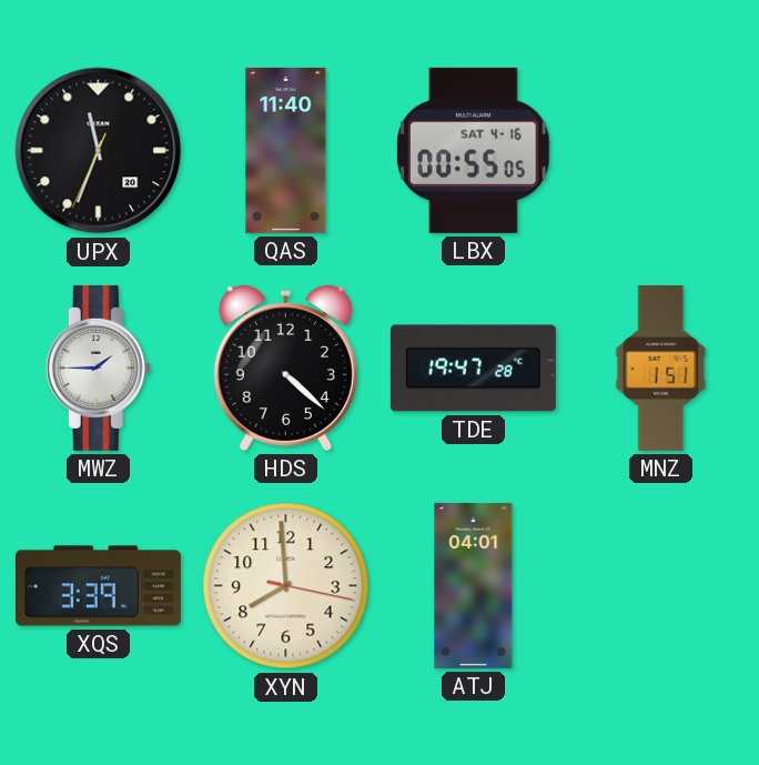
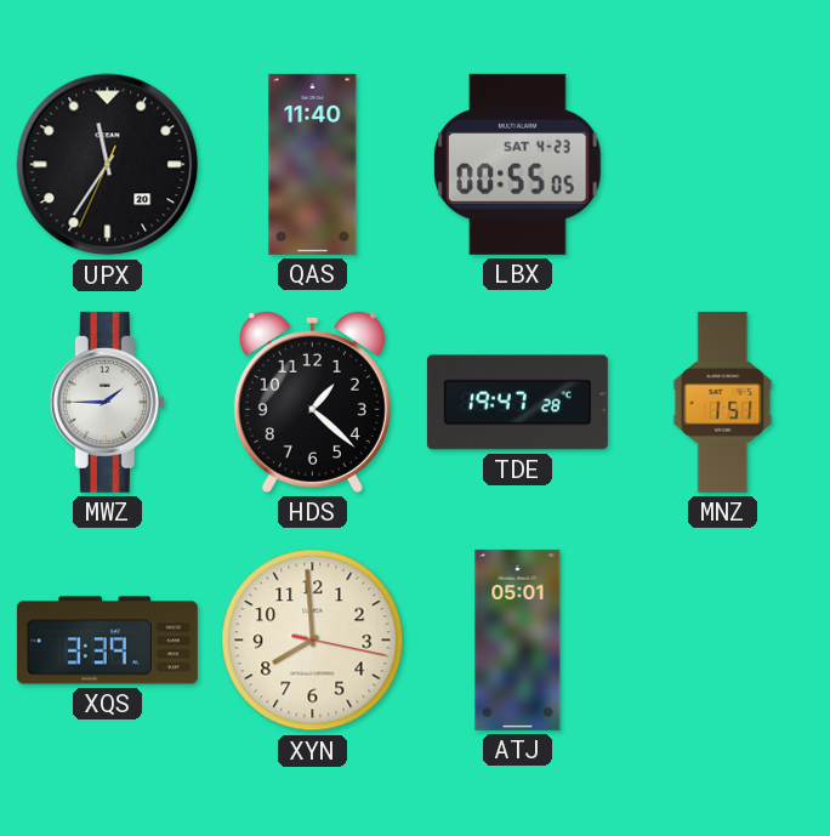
UPX: 11:33 -> 11:35
LBX date: SAT 4-16 -> SAT 4-23
HDS: 4:22 -> 1:22
ATJ: 04:01 -> 05:01
